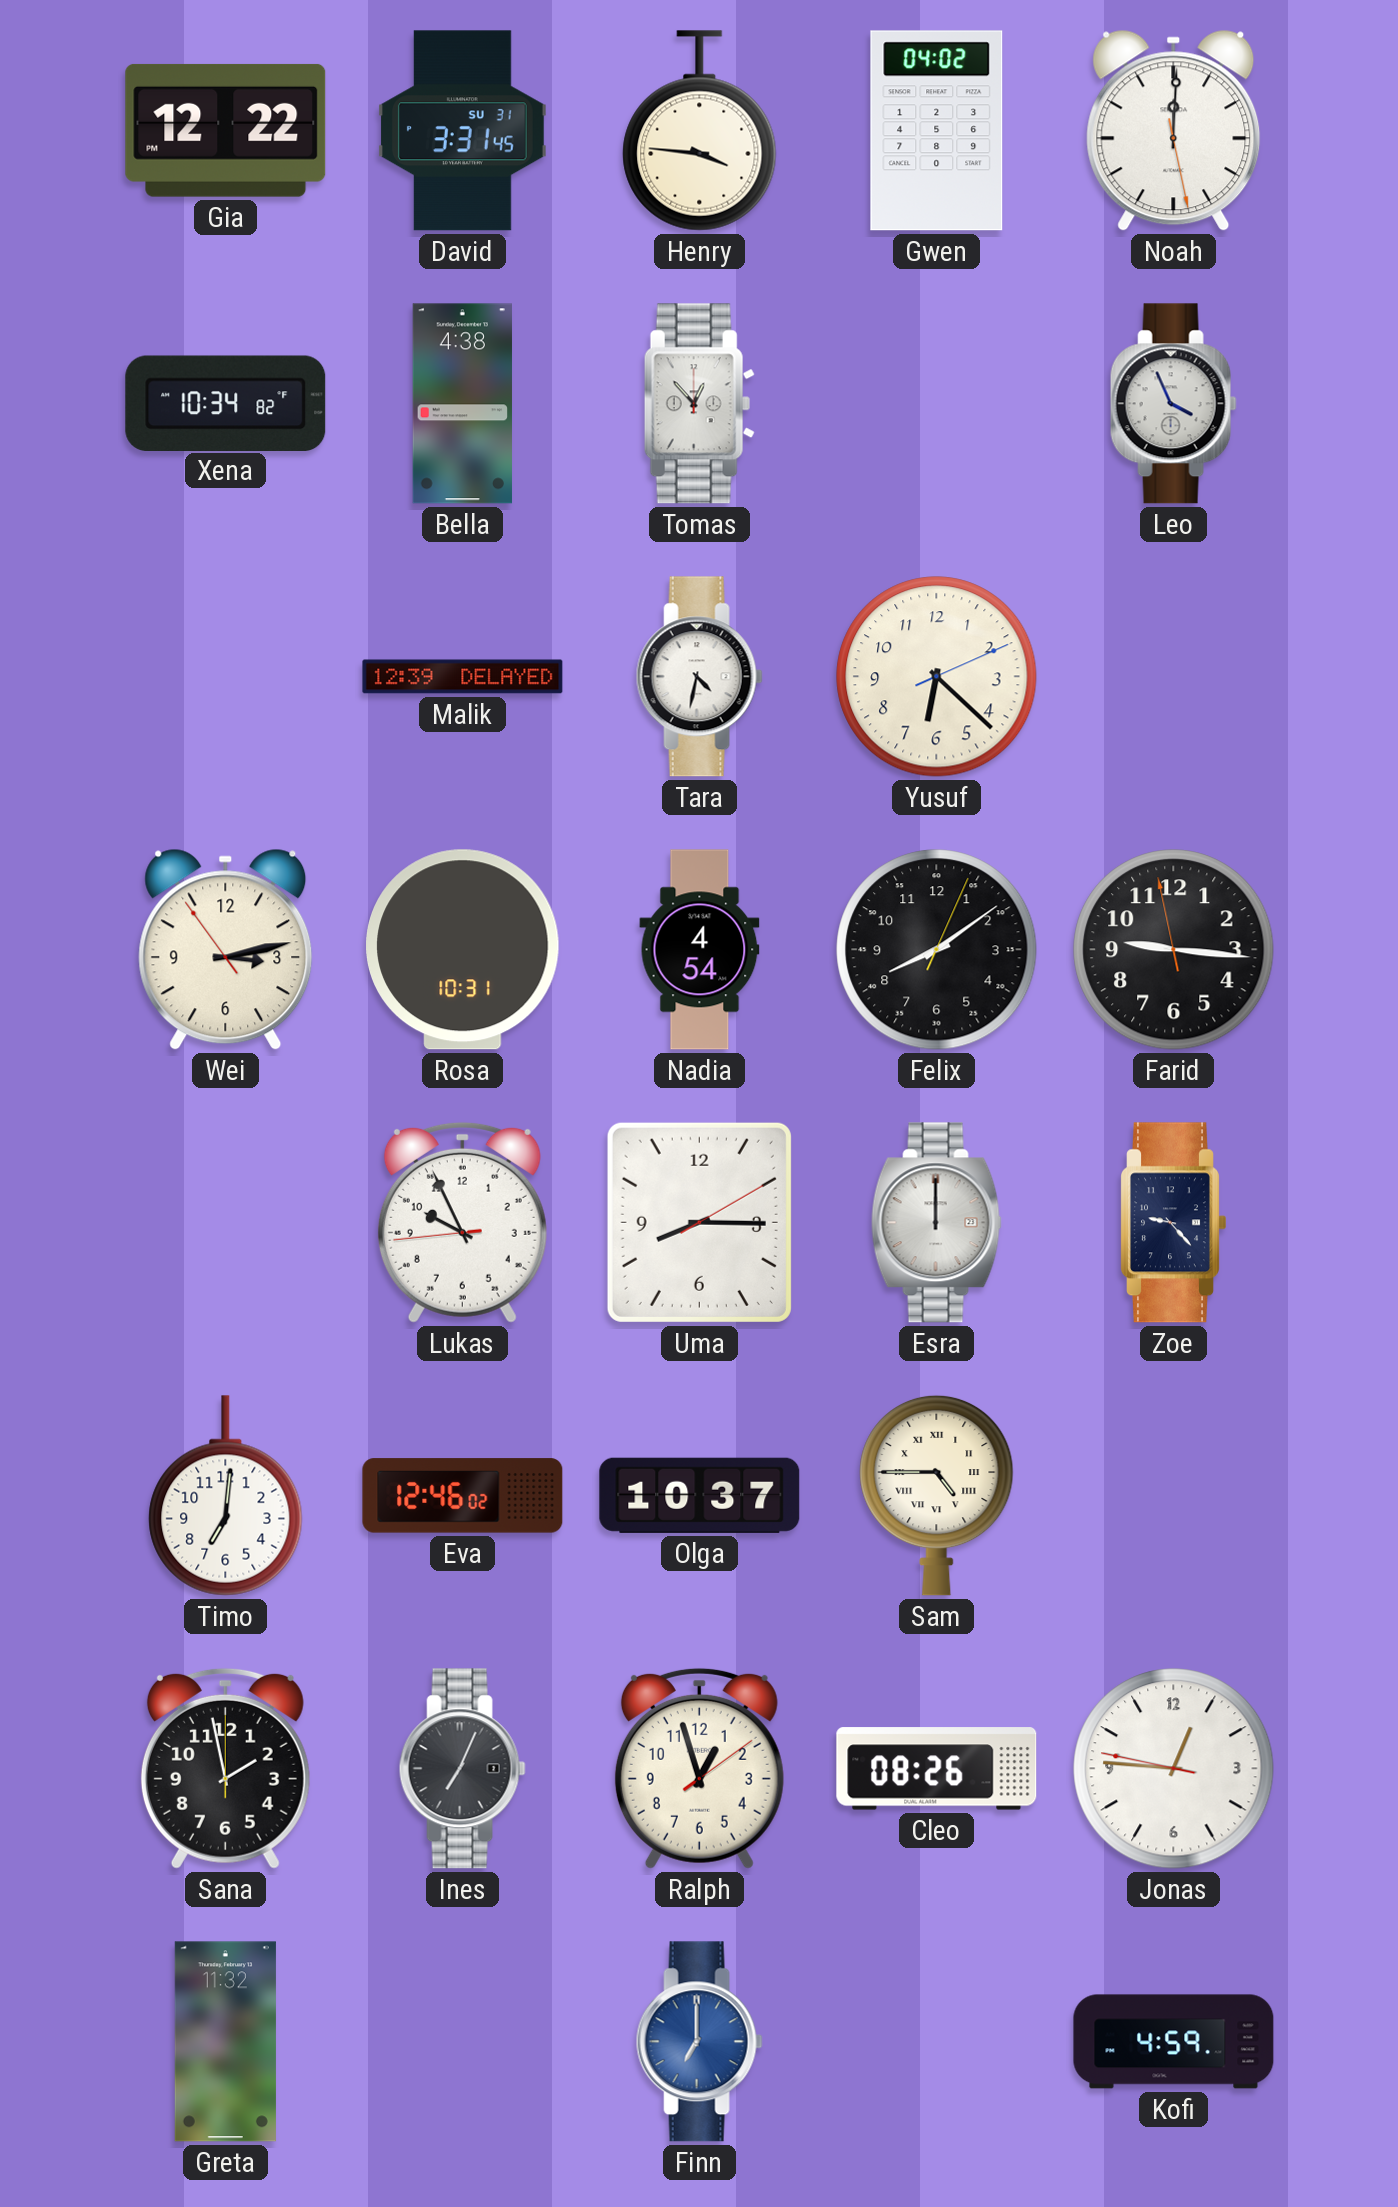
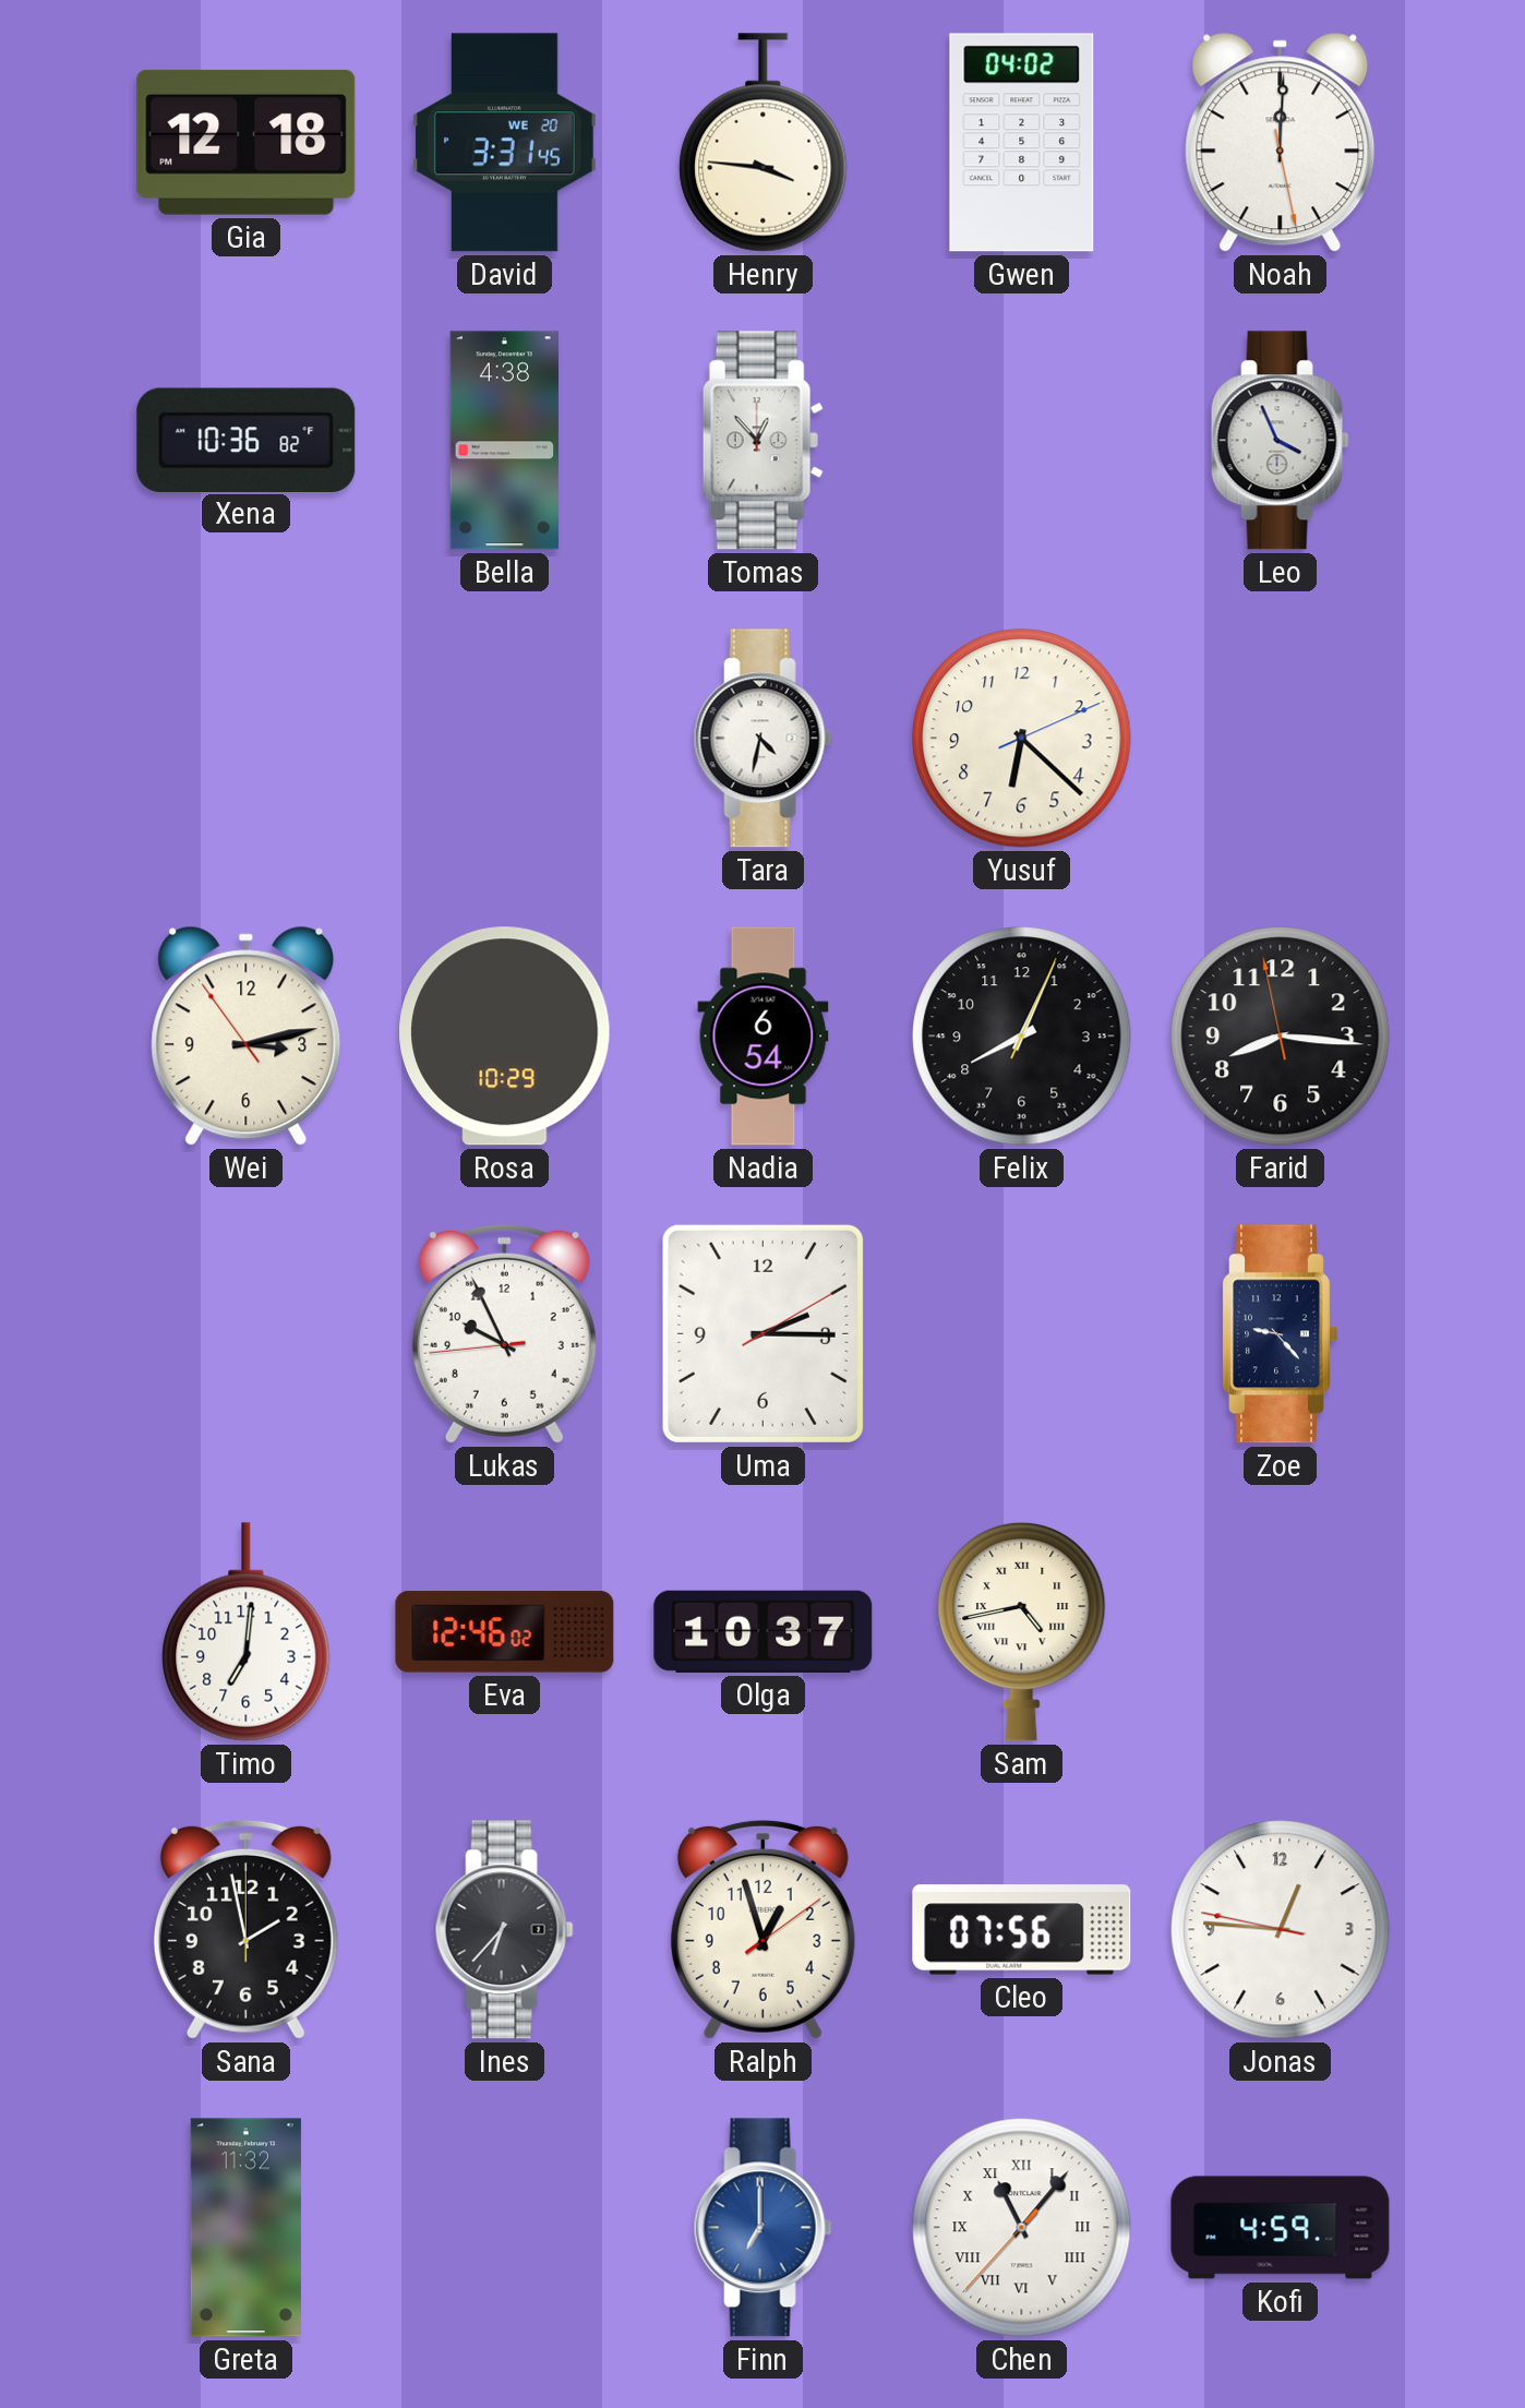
Gia: 12:22 -> 12:18
David date: SU 31 -> WE 20
Xena: 10:34 -> 10:36
Malik: 12:39 -> none
Rosa: 10:31 -> 10:29
Nadia: 4:54 -> 6:54
Felix: 8:09 -> 8:04
Farid: 9:15 -> 8:15
Uma: 8:15 -> 2:15
Esra: 12:00 -> none
Sam: 4:45 -> 4:43
Ines: 7:04 -> 6:37
Cleo: 08:26 -> 07:56
Chen: none -> 11:06
